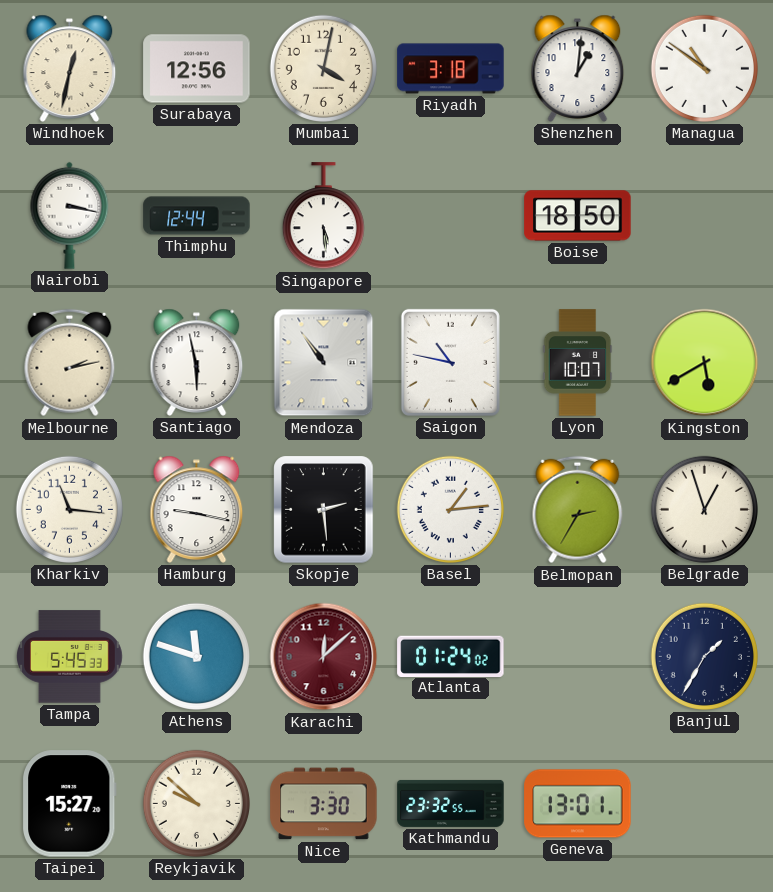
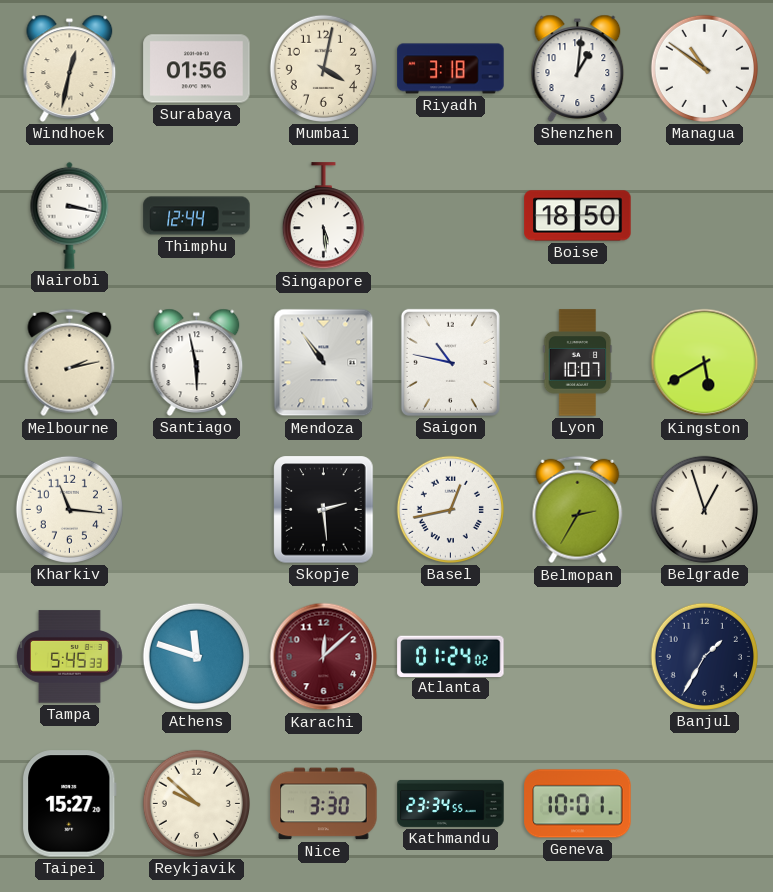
Surabaya: 12:56 -> 01:56
Hamburg: 9:17 -> none
Basel: 1:14 -> 12:43
Kathmandu: 23:32 -> 23:34
Geneva: 13:01 -> 10:01
